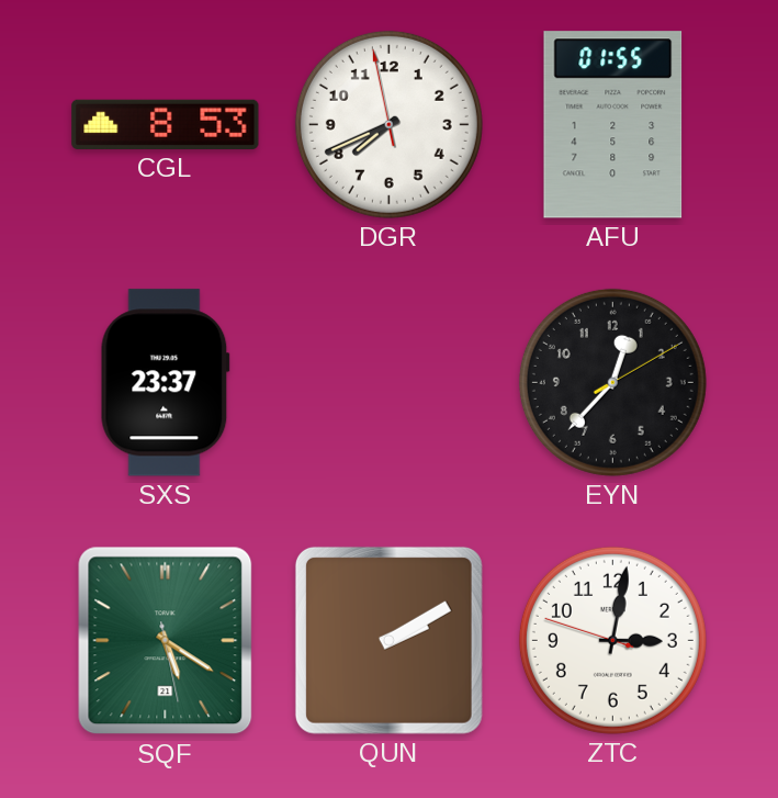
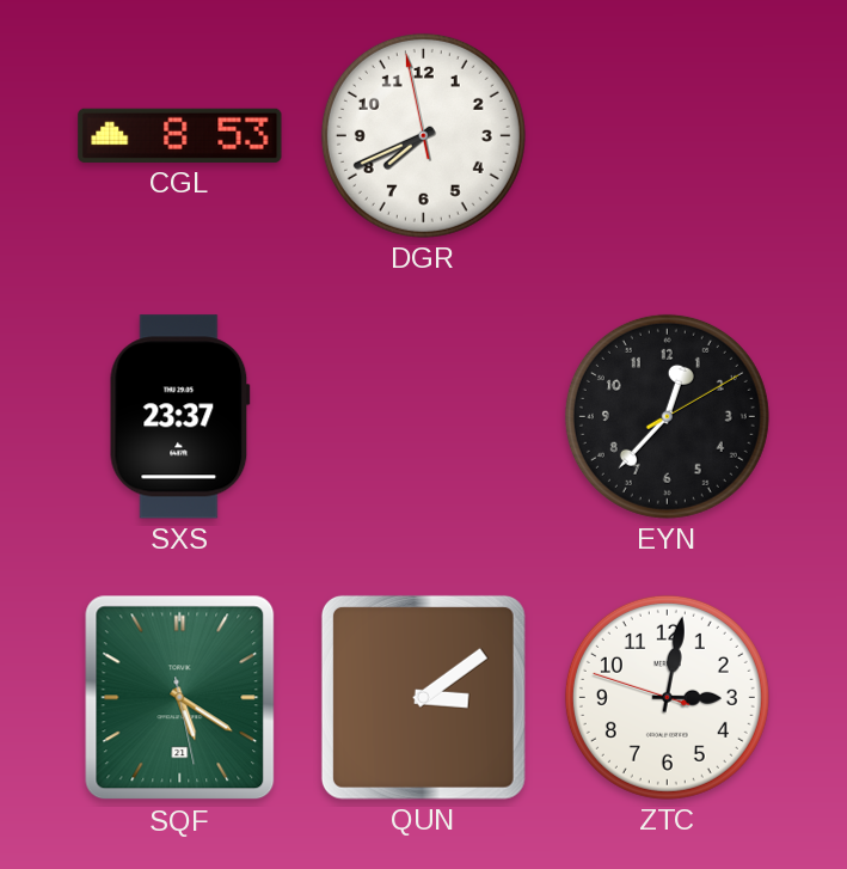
AFU: 01:55 -> none
QUN: 2:10 -> 3:09
